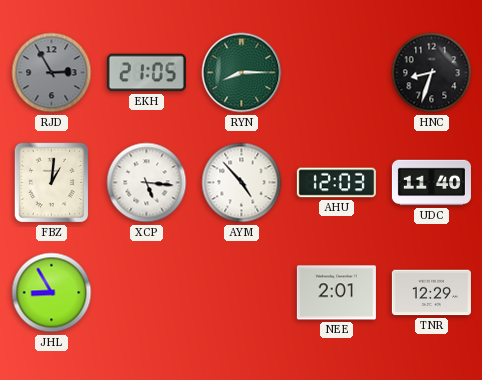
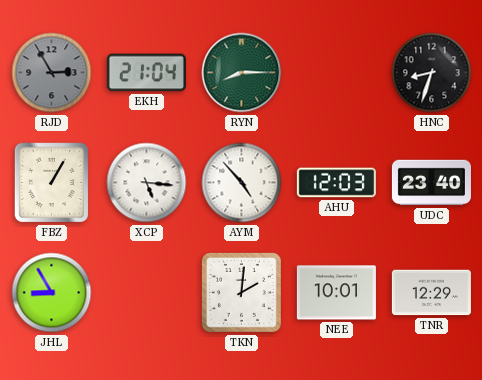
EKH: 21:05 -> 21:04
FBZ: 1:01 -> 1:05
UDC: 11:40 -> 23:40
TKN: none -> 2:01
NEE: 2:01 -> 10:01
